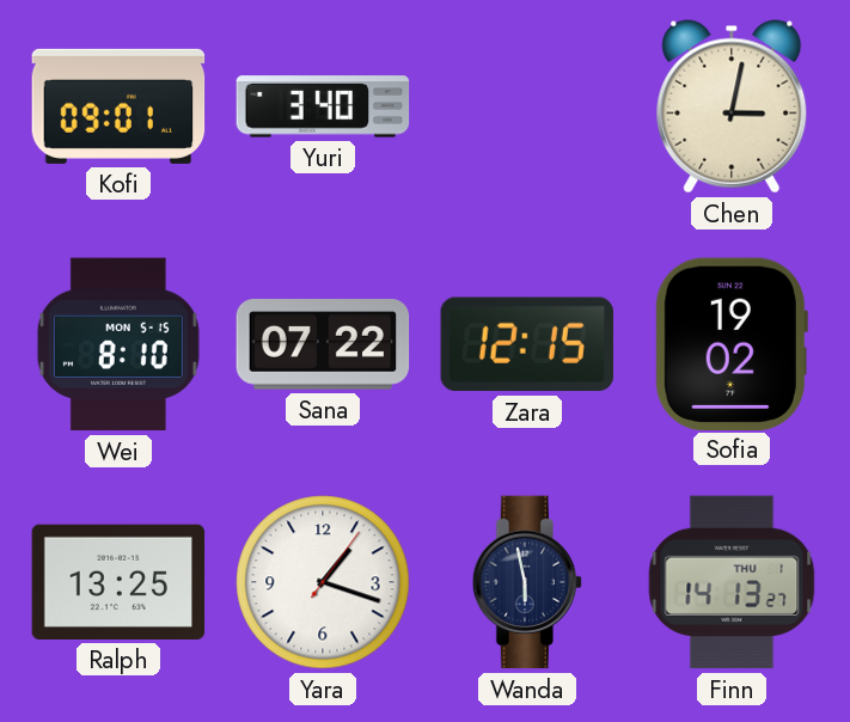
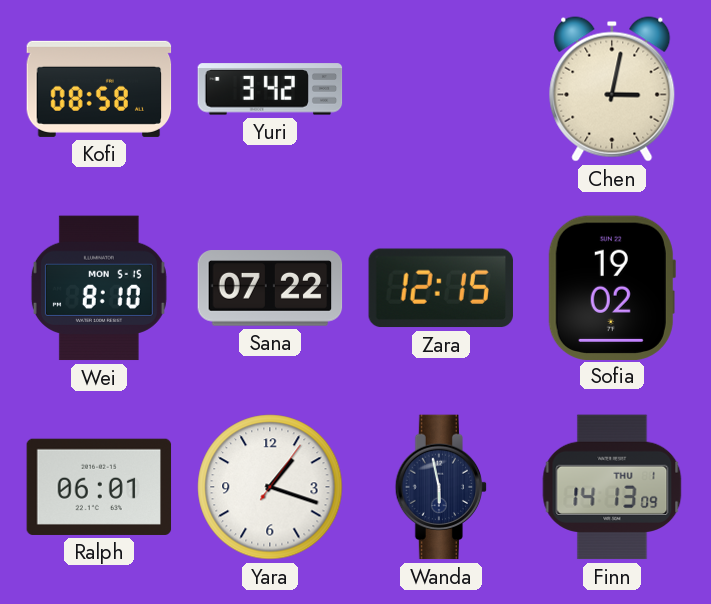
Kofi: 09:01 -> 08:58
Yuri: 3:40 -> 3:42
Ralph: 13:25 -> 06:01
Finn: 14:13:27 -> 14:13:09
